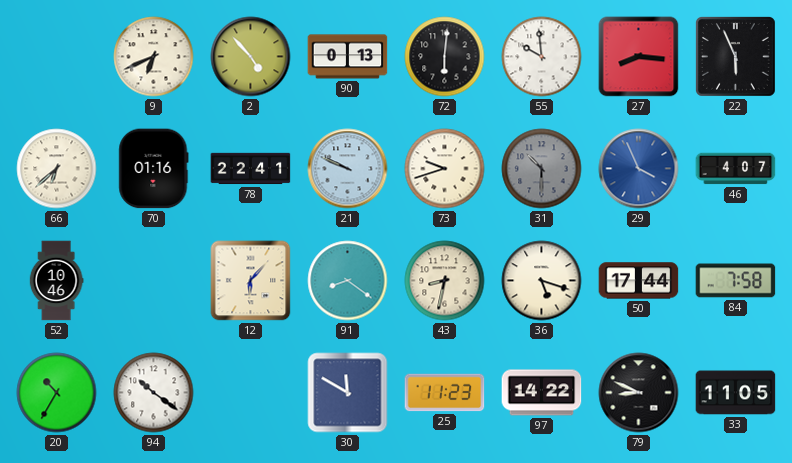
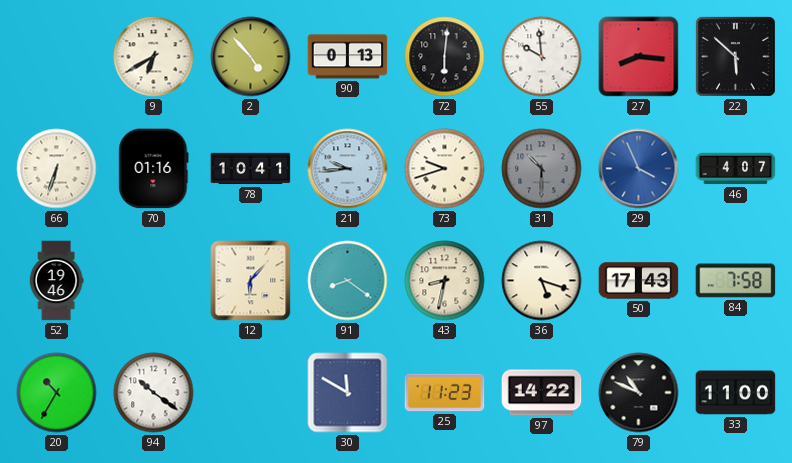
9: 6:41 -> 6:40
22: 5:56 -> 5:52
66: 6:38 -> 6:33
78: 22:41 -> 10:41
21: 9:49 -> 9:44
52: 10:46 -> 19:46
50: 17:44 -> 17:43
79: 8:49 -> 10:49
33: 11:05 -> 11:00
